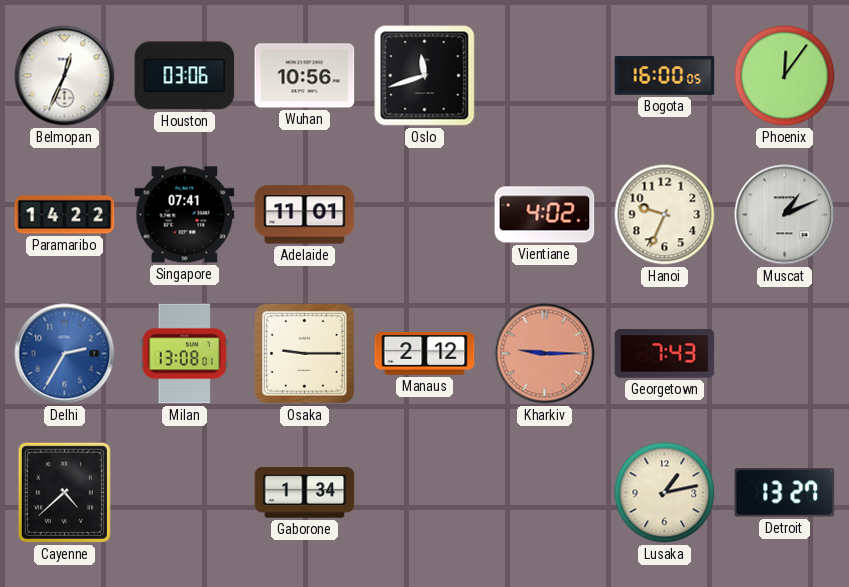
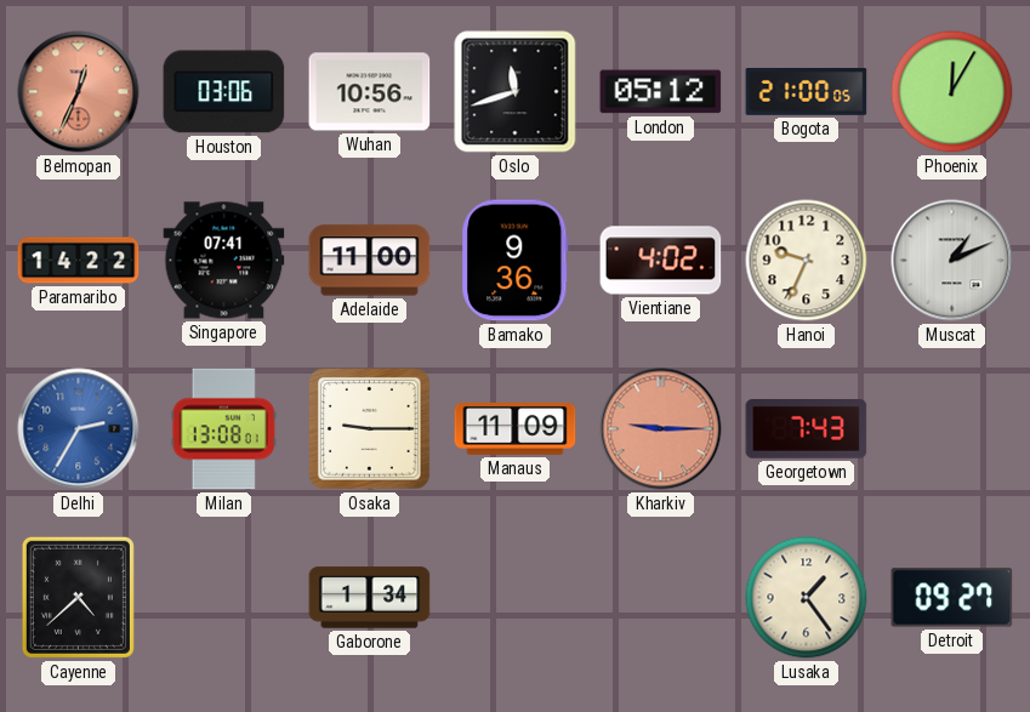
Belmopan dial: white -> salmon
London: none -> 05:12
Bogota: 16:00 -> 21:00
Phoenix: 12:06 -> 12:05
Adelaide: 11:01 -> 11:00
Bamako: none -> 9:36
Manaus: 2:12 -> 11:09
Lusaka: 1:13 -> 1:24
Detroit: 13:27 -> 09:27
